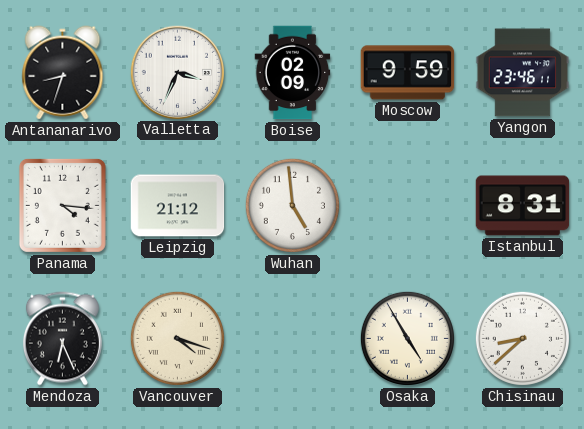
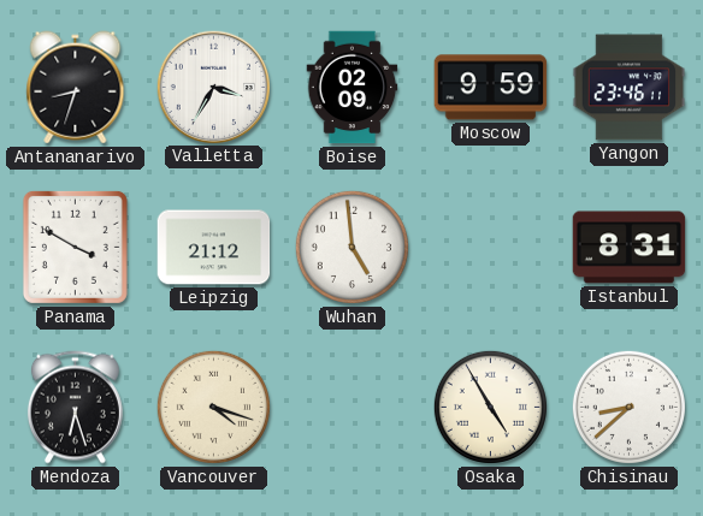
Valletta: 3:34 -> 3:35
Panama: 4:16 -> 3:50
Mendoza: 6:26 -> 6:27
